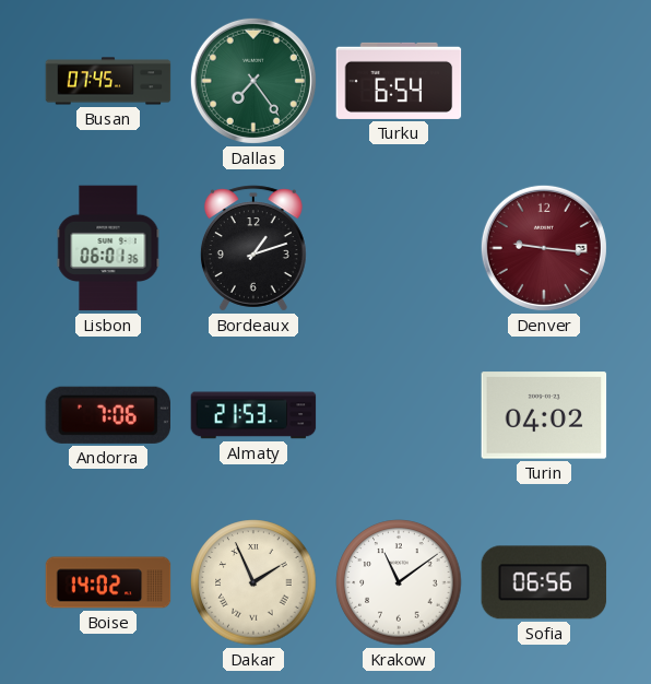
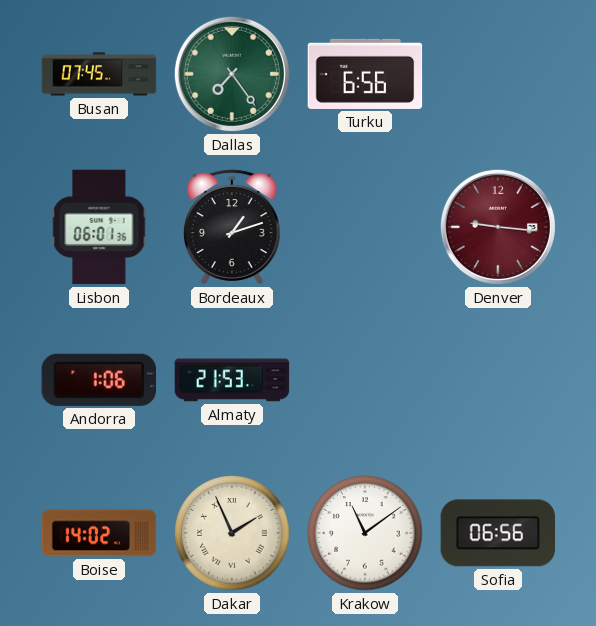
Turku: 6:54 -> 6:56
Andorra: 7:06 -> 1:06
Turin: 04:02 -> none
